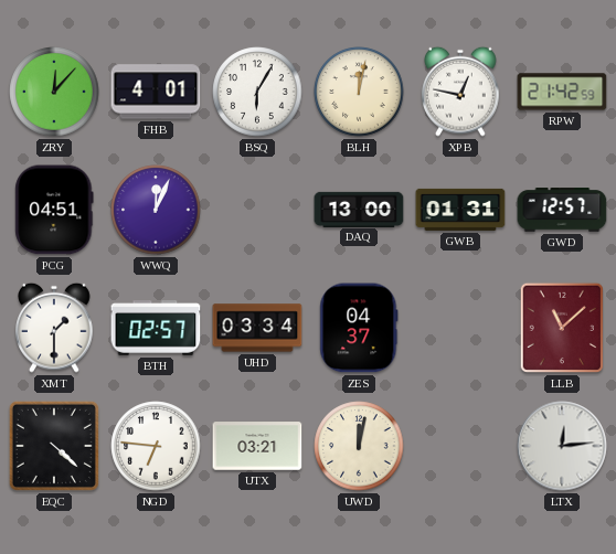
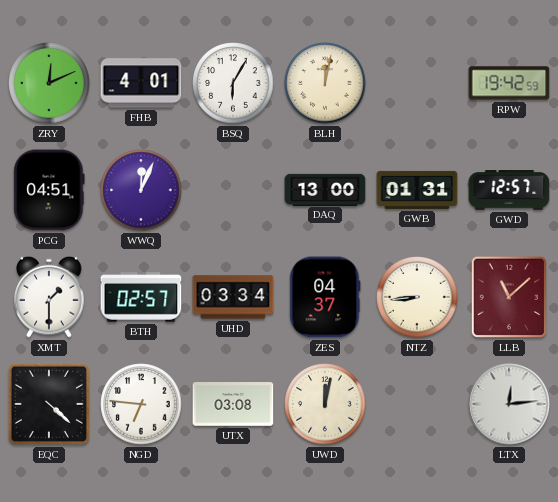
ZRY: 12:07 -> 12:11
XPB: 12:47 -> none
RPW: 21:42 -> 19:42
NTZ: none -> 8:44
UTX: 03:21 -> 03:08
